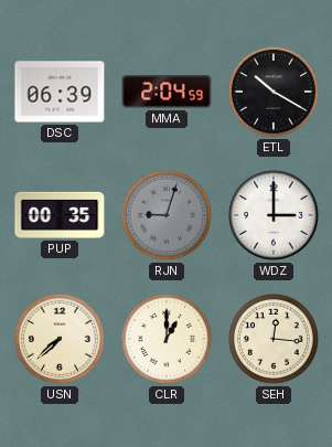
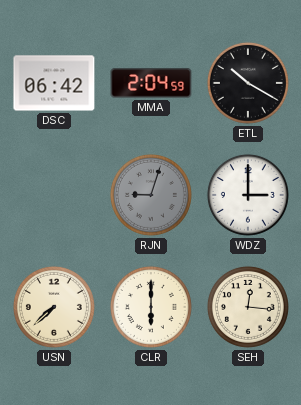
DSC: 06:39 -> 06:42
PUP: 00:35 -> none
CLR: 1:00 -> 6:00
